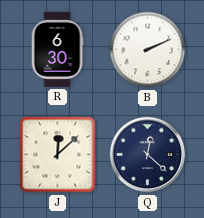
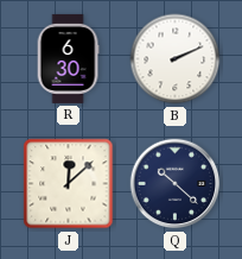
Q: 12:22 -> 10:22
